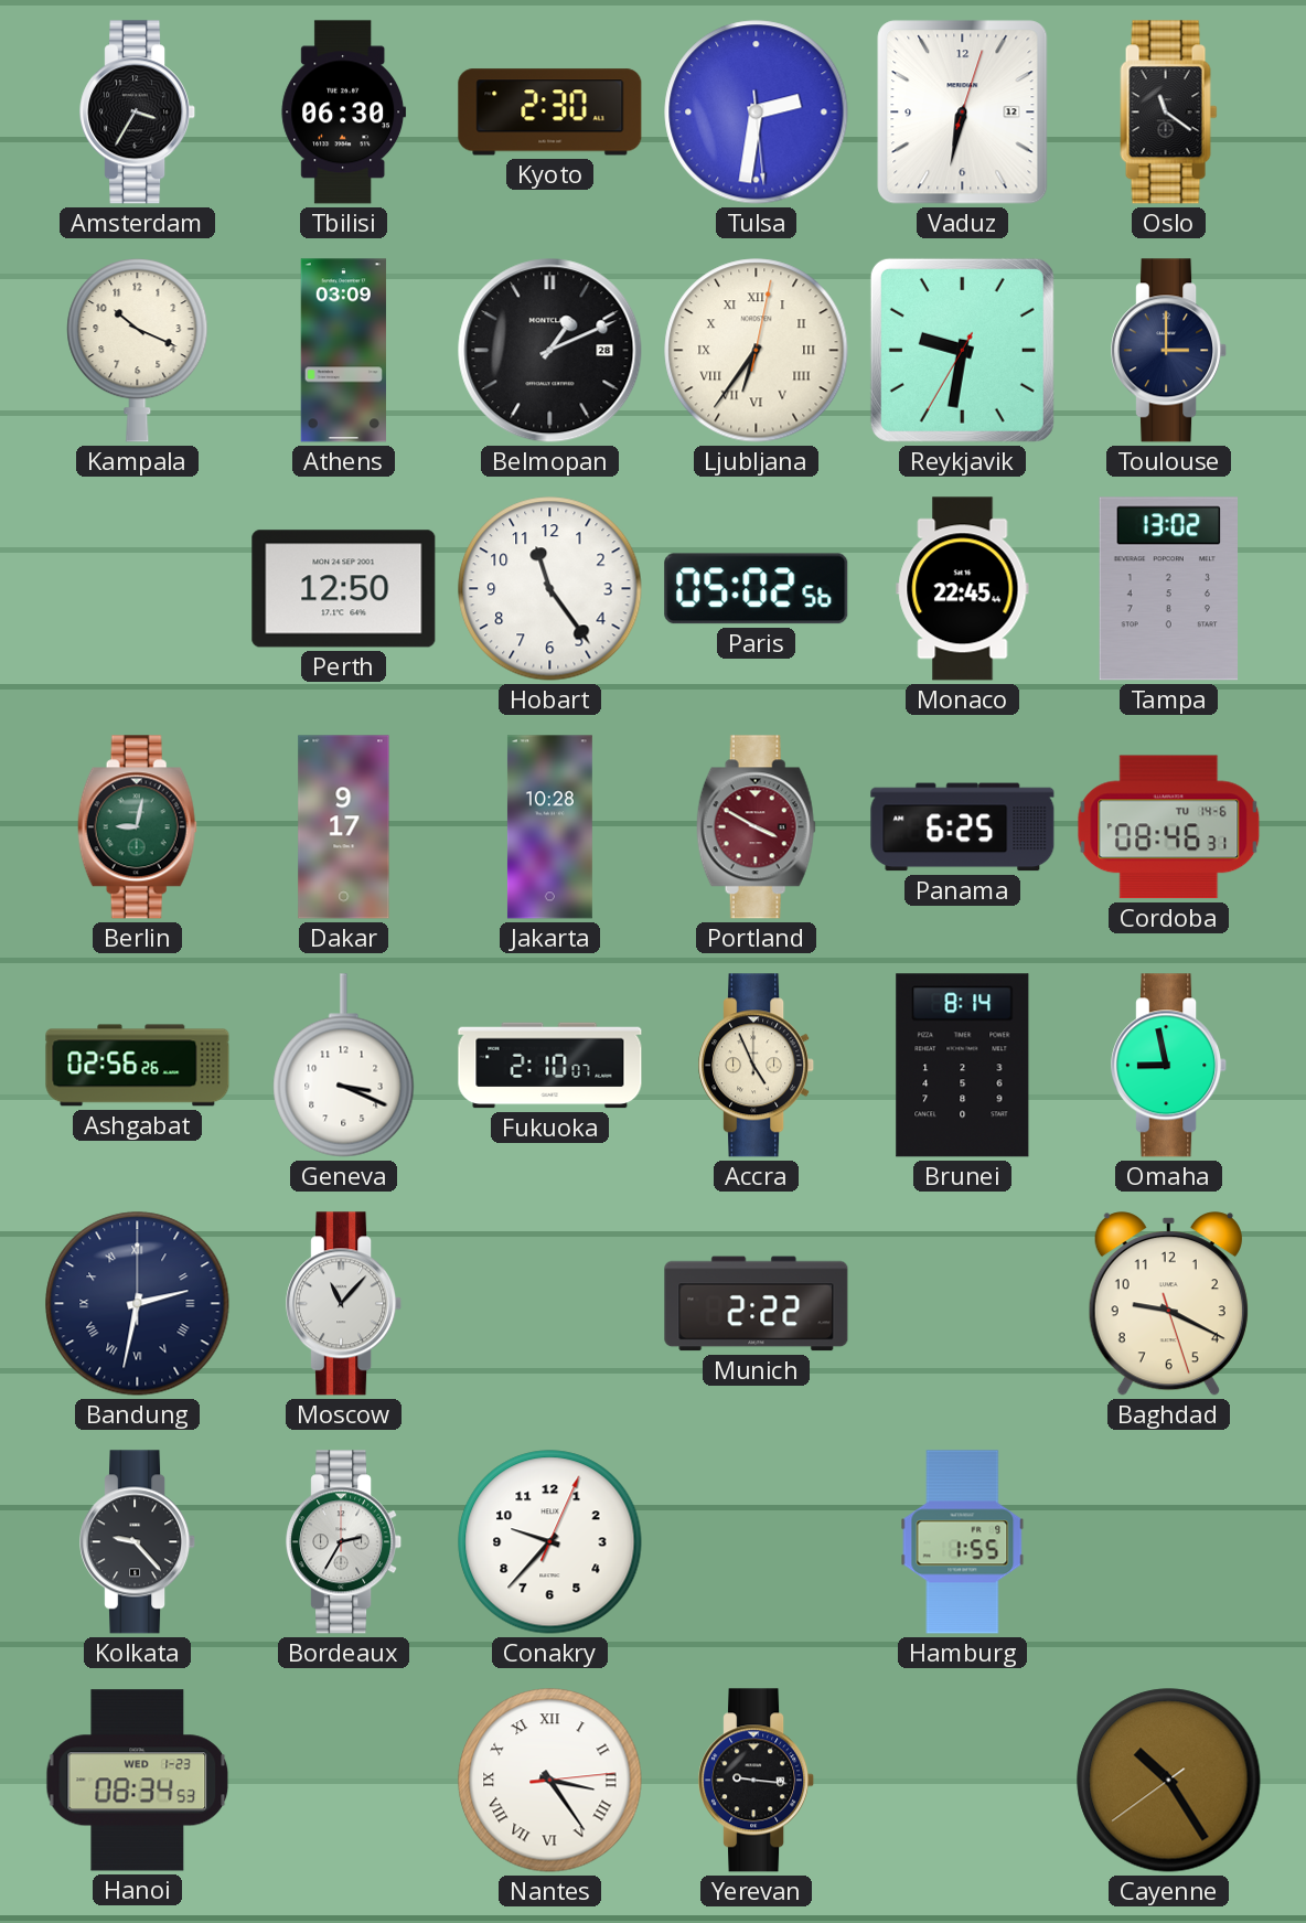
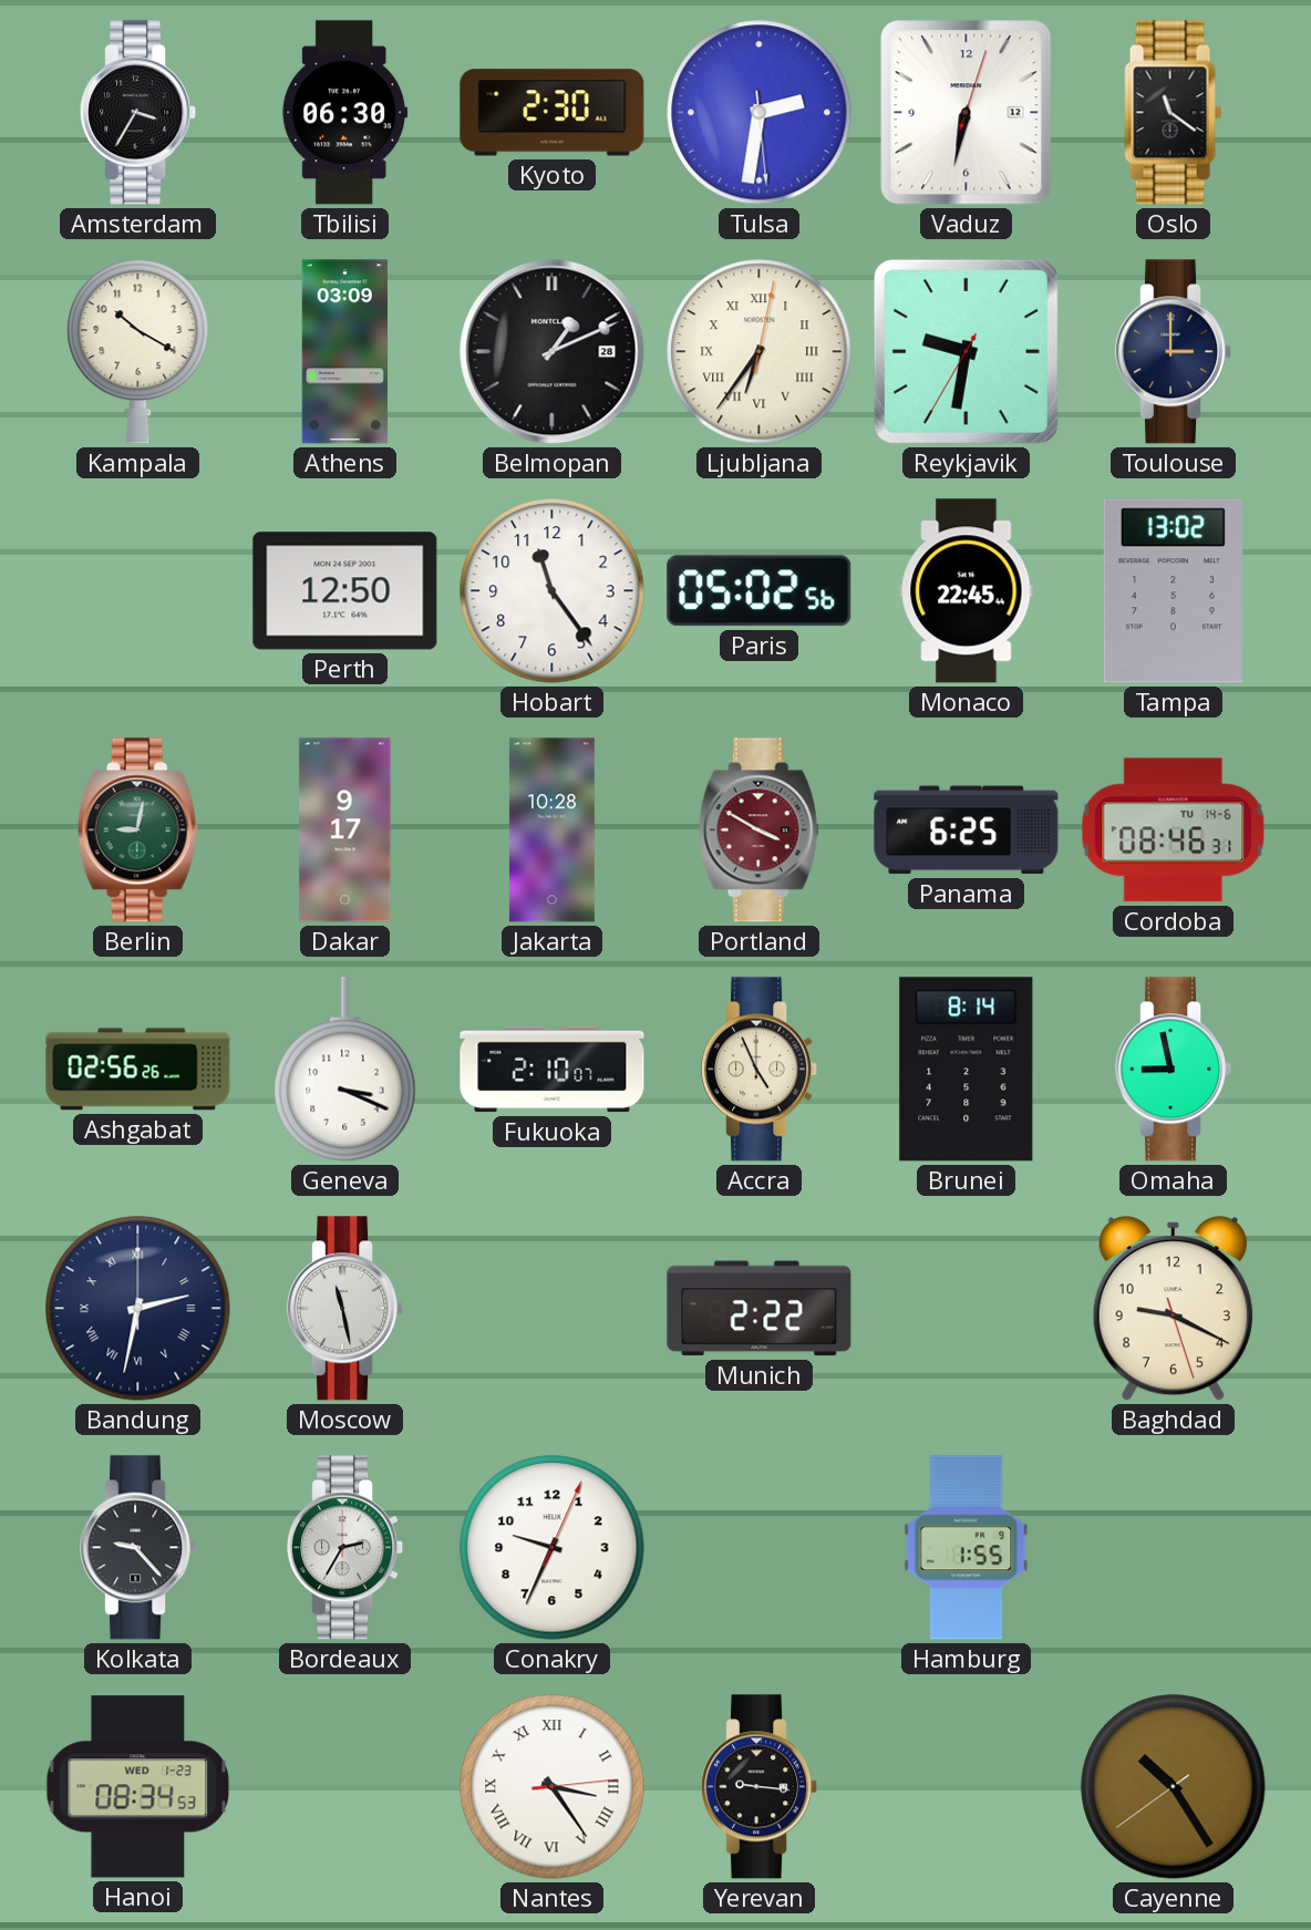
Kampala: 10:19 -> 10:20
Moscow: 11:07 -> 11:28
Conakry: 9:37 -> 9:34
